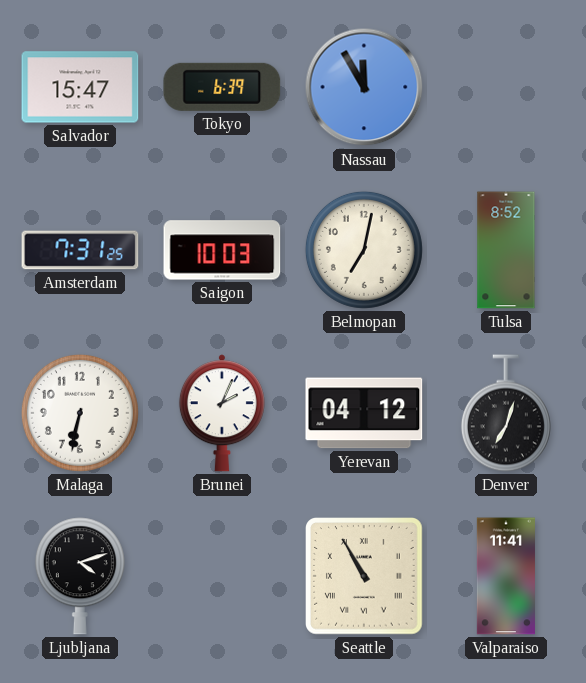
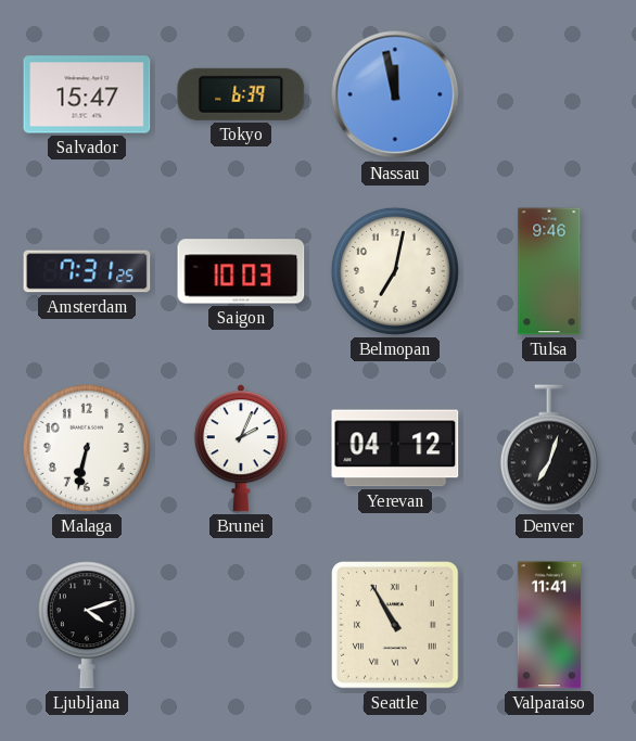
Nassau: 11:55 -> 11:58
Tulsa: 8:52 -> 9:46
